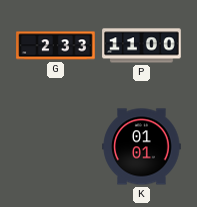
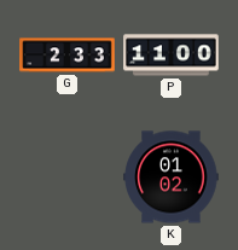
K: 01:01 -> 01:02
